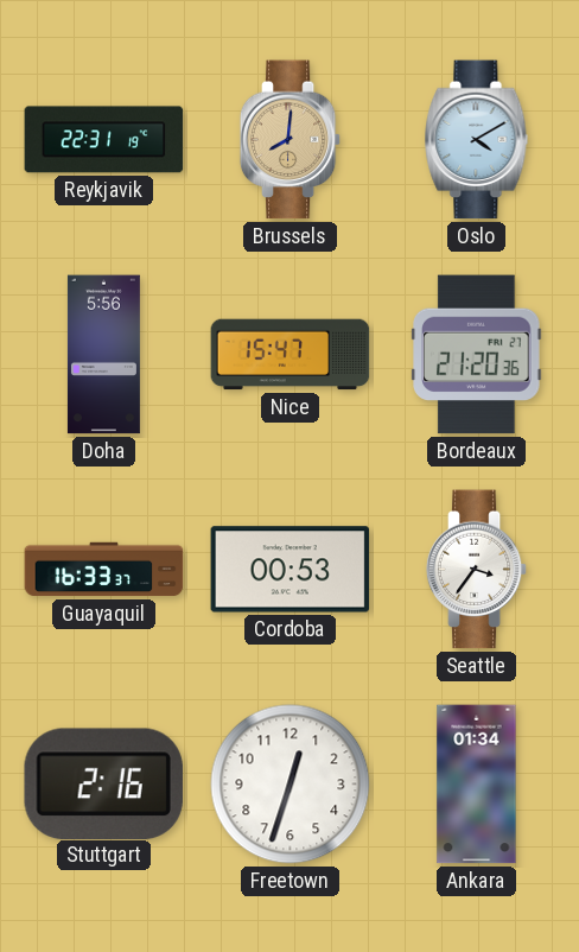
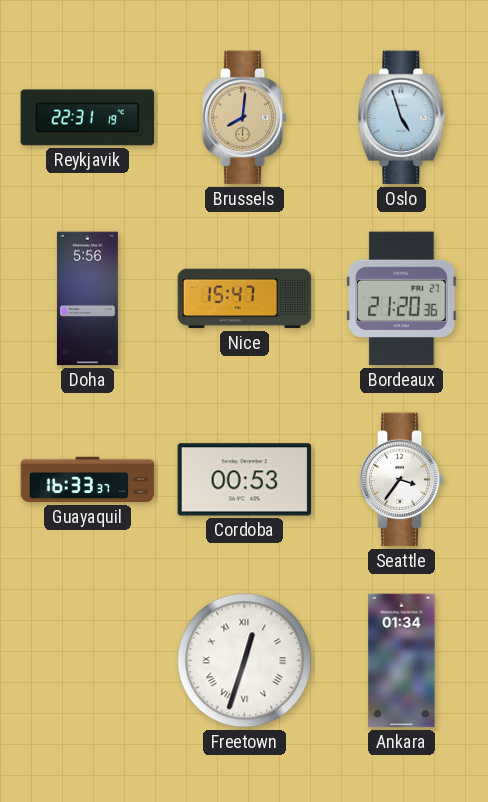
Oslo: 4:10 -> 4:57
Stuttgart: 2:16 -> none
Freetown numerals: Arabic -> Roman
